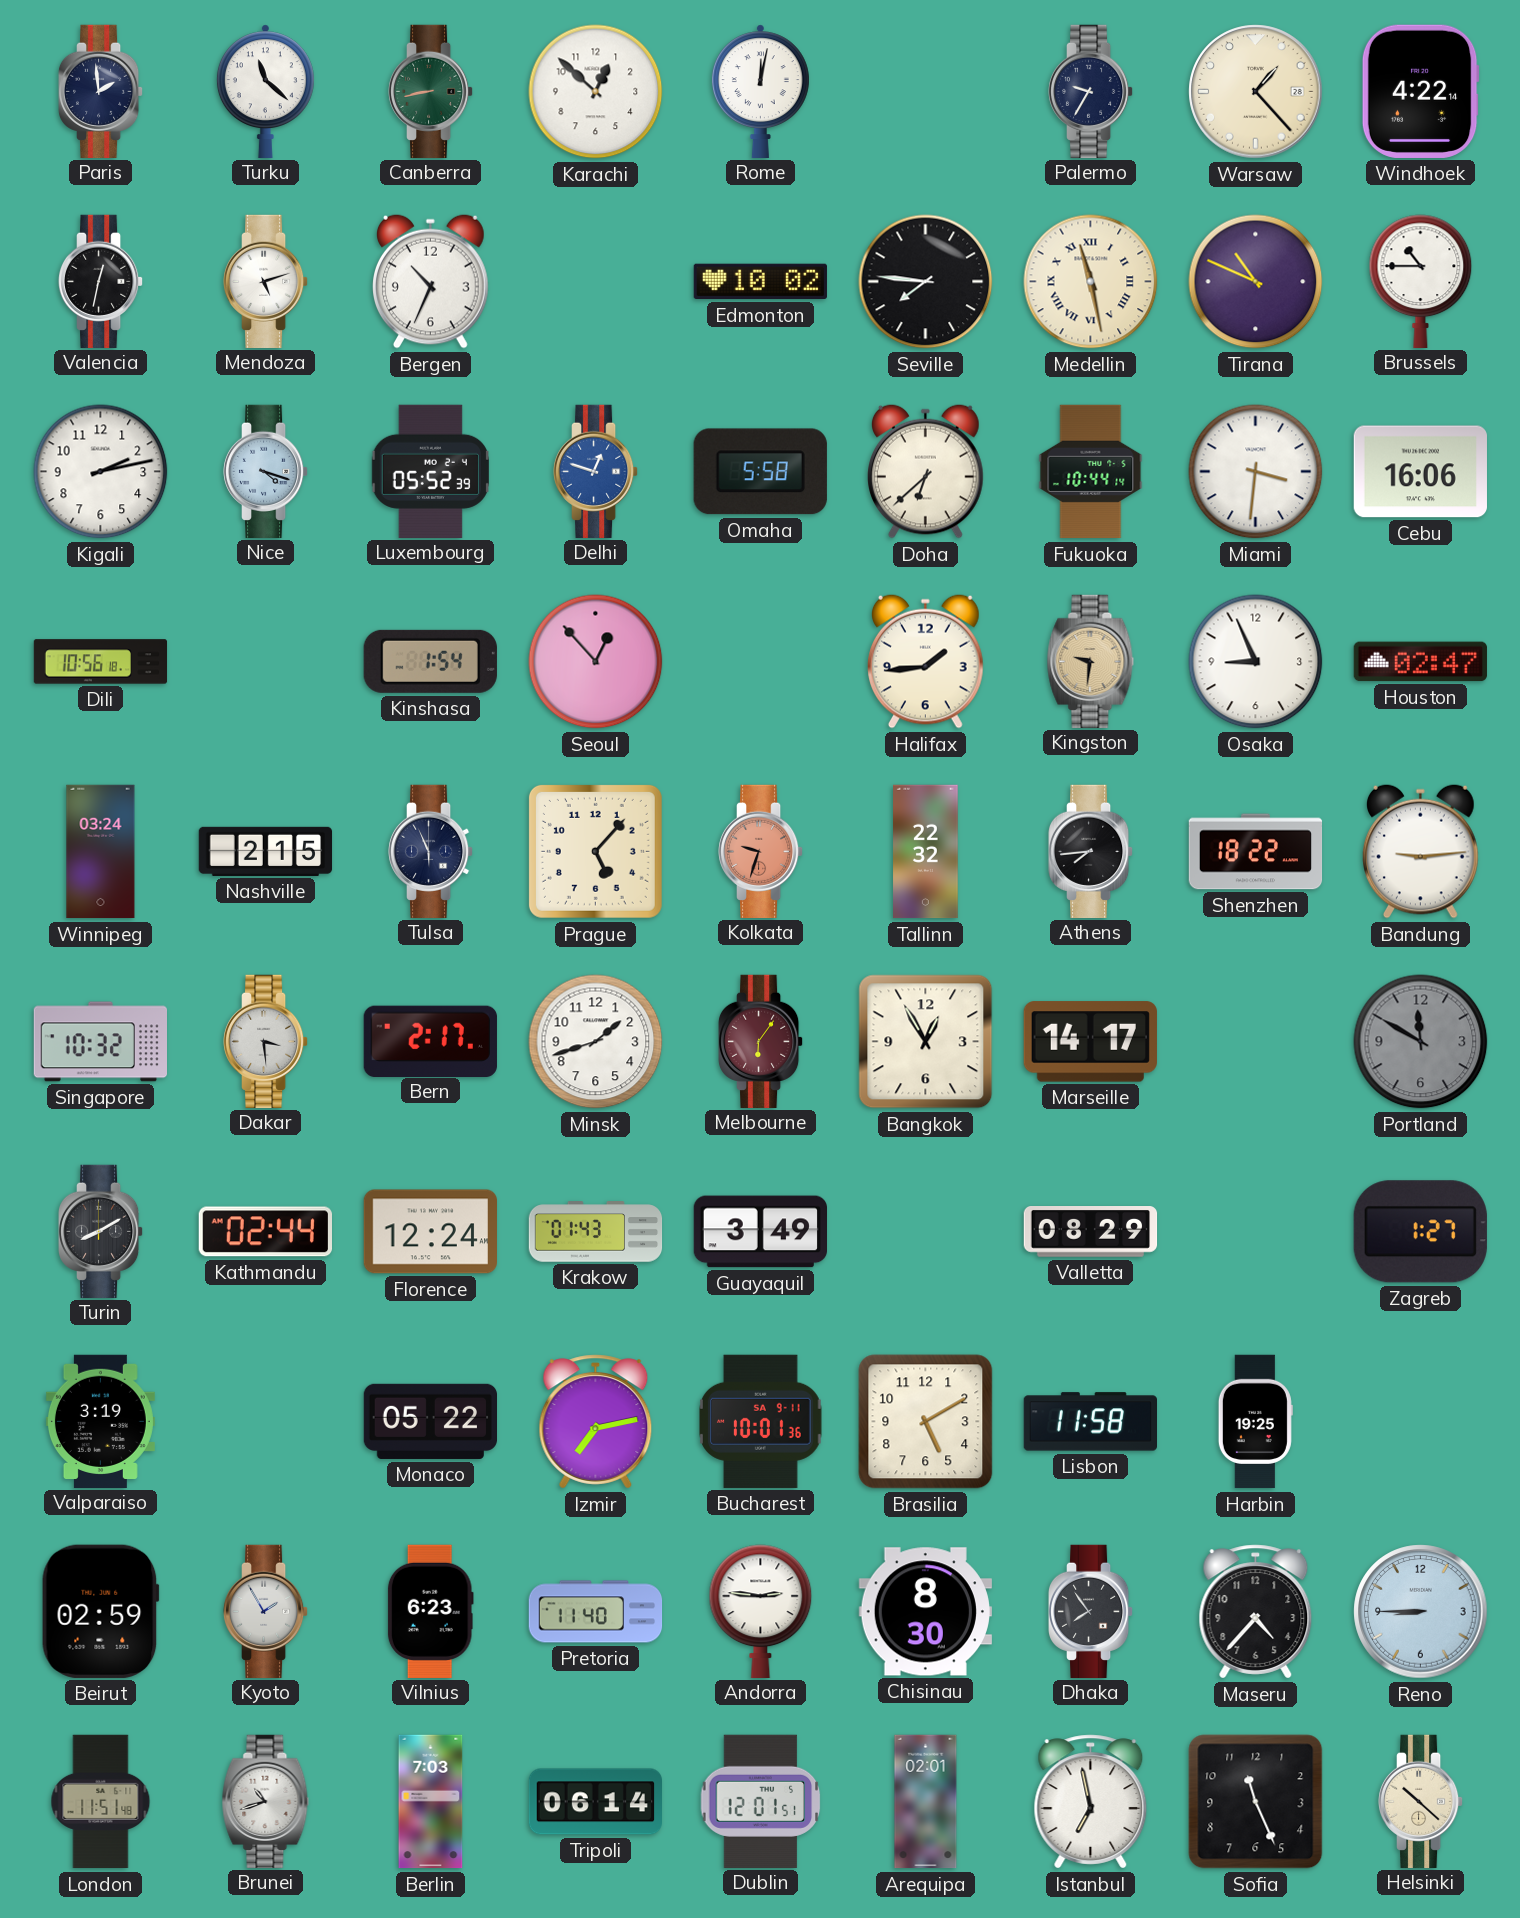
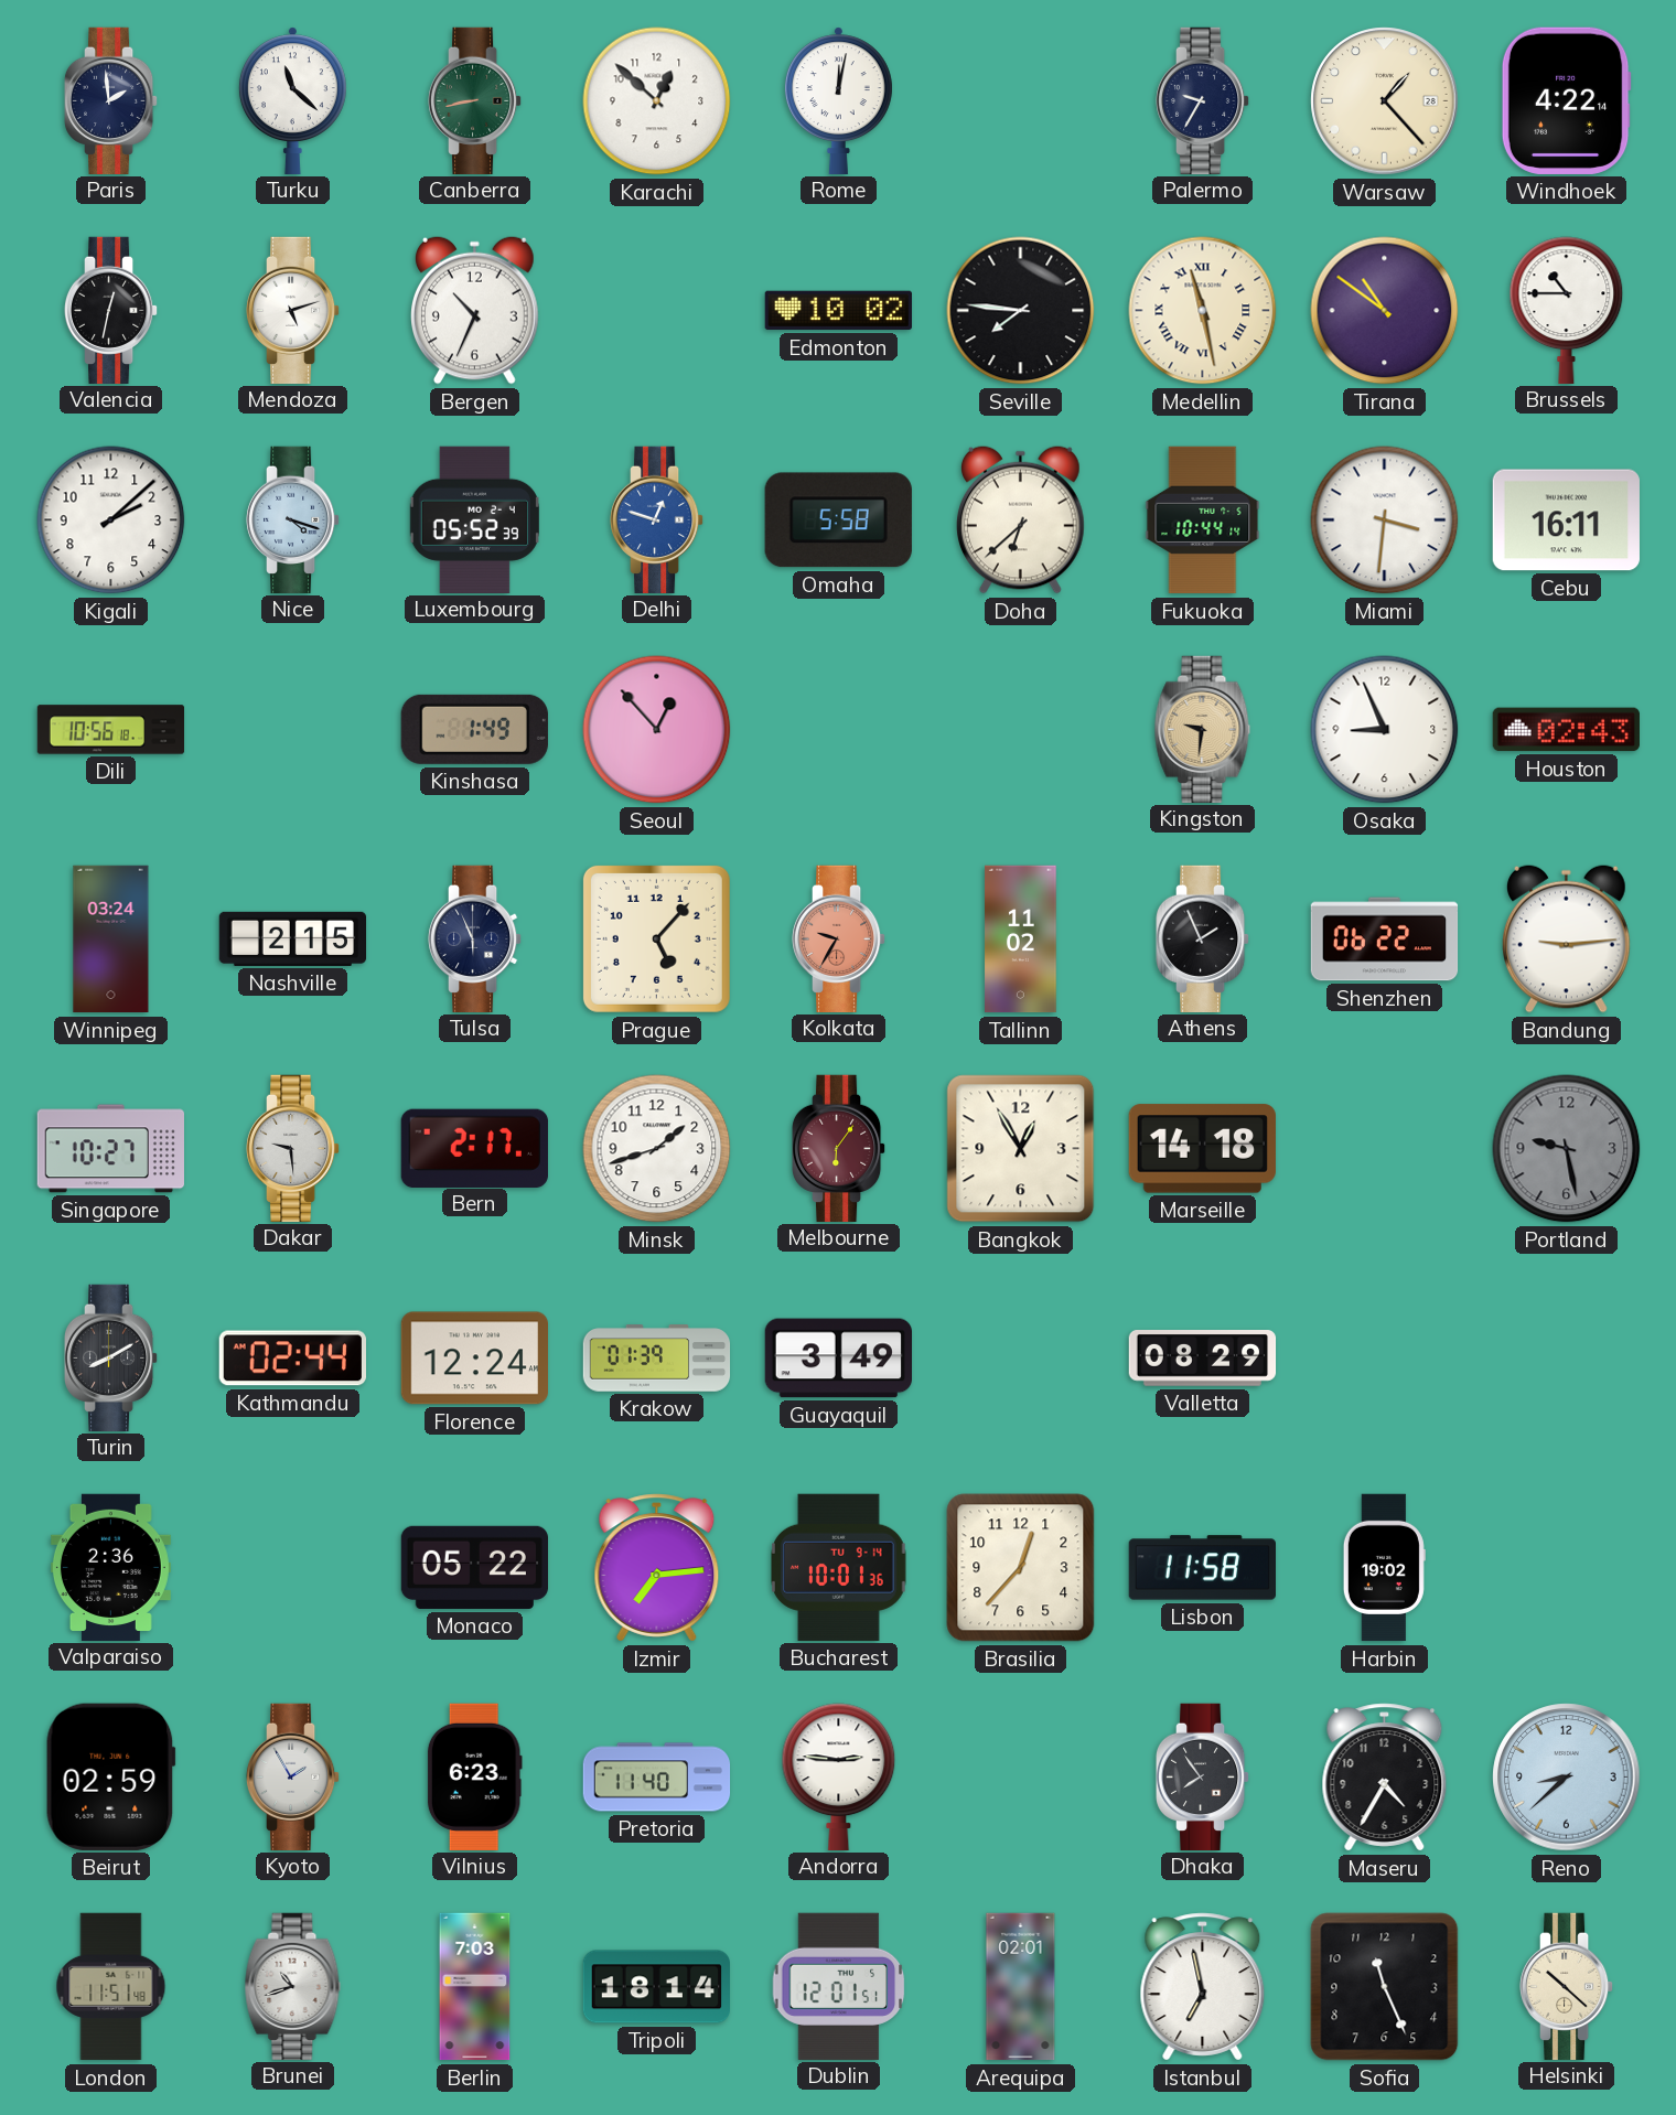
Tirana: 10:49 -> 10:51
Kigali: 2:13 -> 2:08
Cebu: 16:06 -> 16:11
Kinshasa: 1:54 -> 1:49
Halifax: 1:44 -> none
Houston: 02:47 -> 02:43
Kolkata: 9:33 -> 9:35
Tallinn: 22:32 -> 11:02
Athens: 7:44 -> 1:56
Shenzhen: 18:22 -> 06:22
Singapore: 10:32 -> 10:27
Dakar: 3:29 -> 9:29
Marseille: 14:17 -> 14:18
Portland: 11:50 -> 9:28
Krakow: 01:43 -> 01:39
Zagreb: 1:27 -> none
Valparaiso: 3:19 -> 2:36
Izmir: 7:13 -> 7:14
Bucharest date: SA 9-11 -> TU 9-14
Brasilia: 5:10 -> 12:37
Harbin: 19:25 -> 19:02
Chisinau: 8:30 -> none
Maseru: 4:37 -> 4:35
Reno: 8:45 -> 8:38
Tripoli: 06:14 -> 18:14
